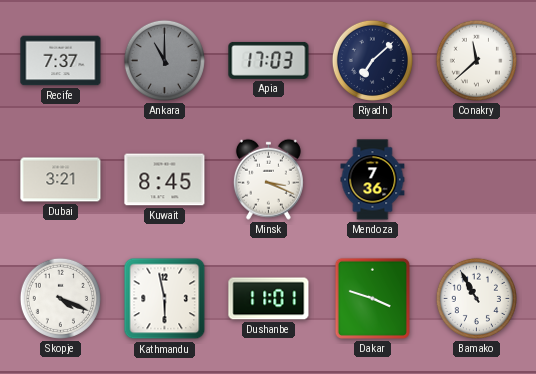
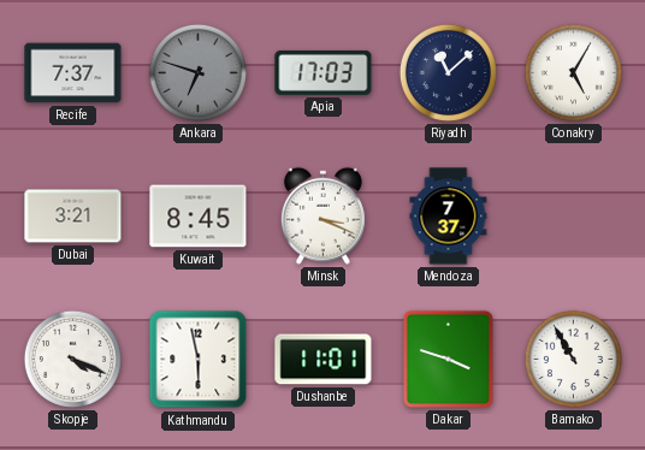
Ankara: 11:00 -> 6:48
Riyadh: 7:08 -> 11:08
Conakry: 11:38 -> 5:05
Mendoza: 7:36 -> 7:37
